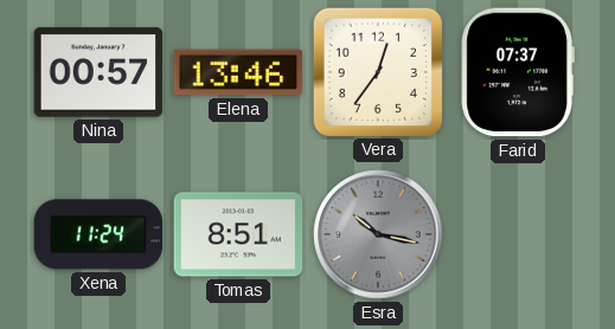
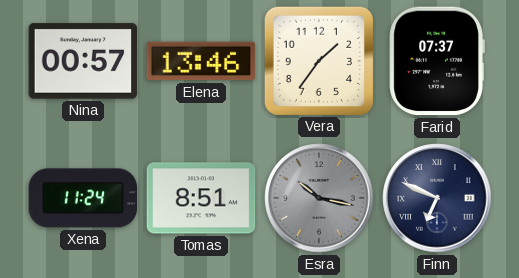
Vera: 12:36 -> 1:36
Finn: none -> 6:49
